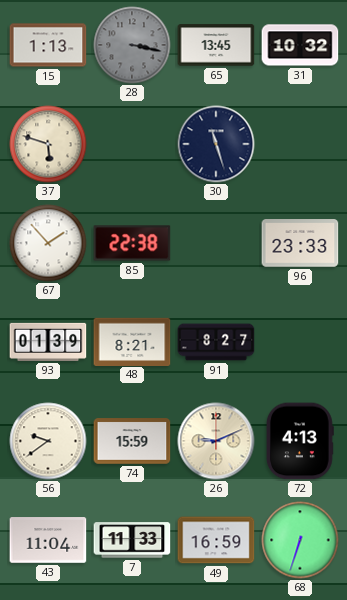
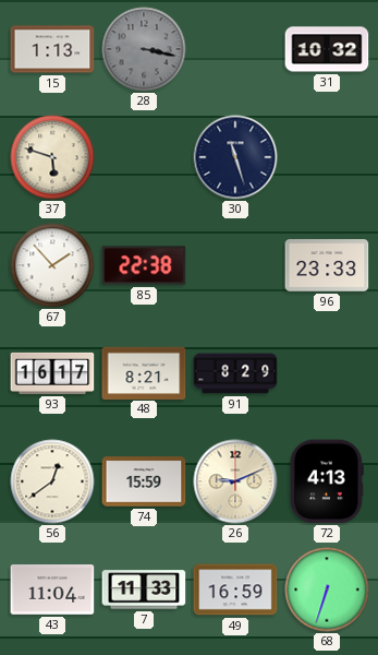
65: 13:45 -> none
93: 01:39 -> 16:17
91: 8:27 -> 8:29
56: 9:39 -> 12:39
